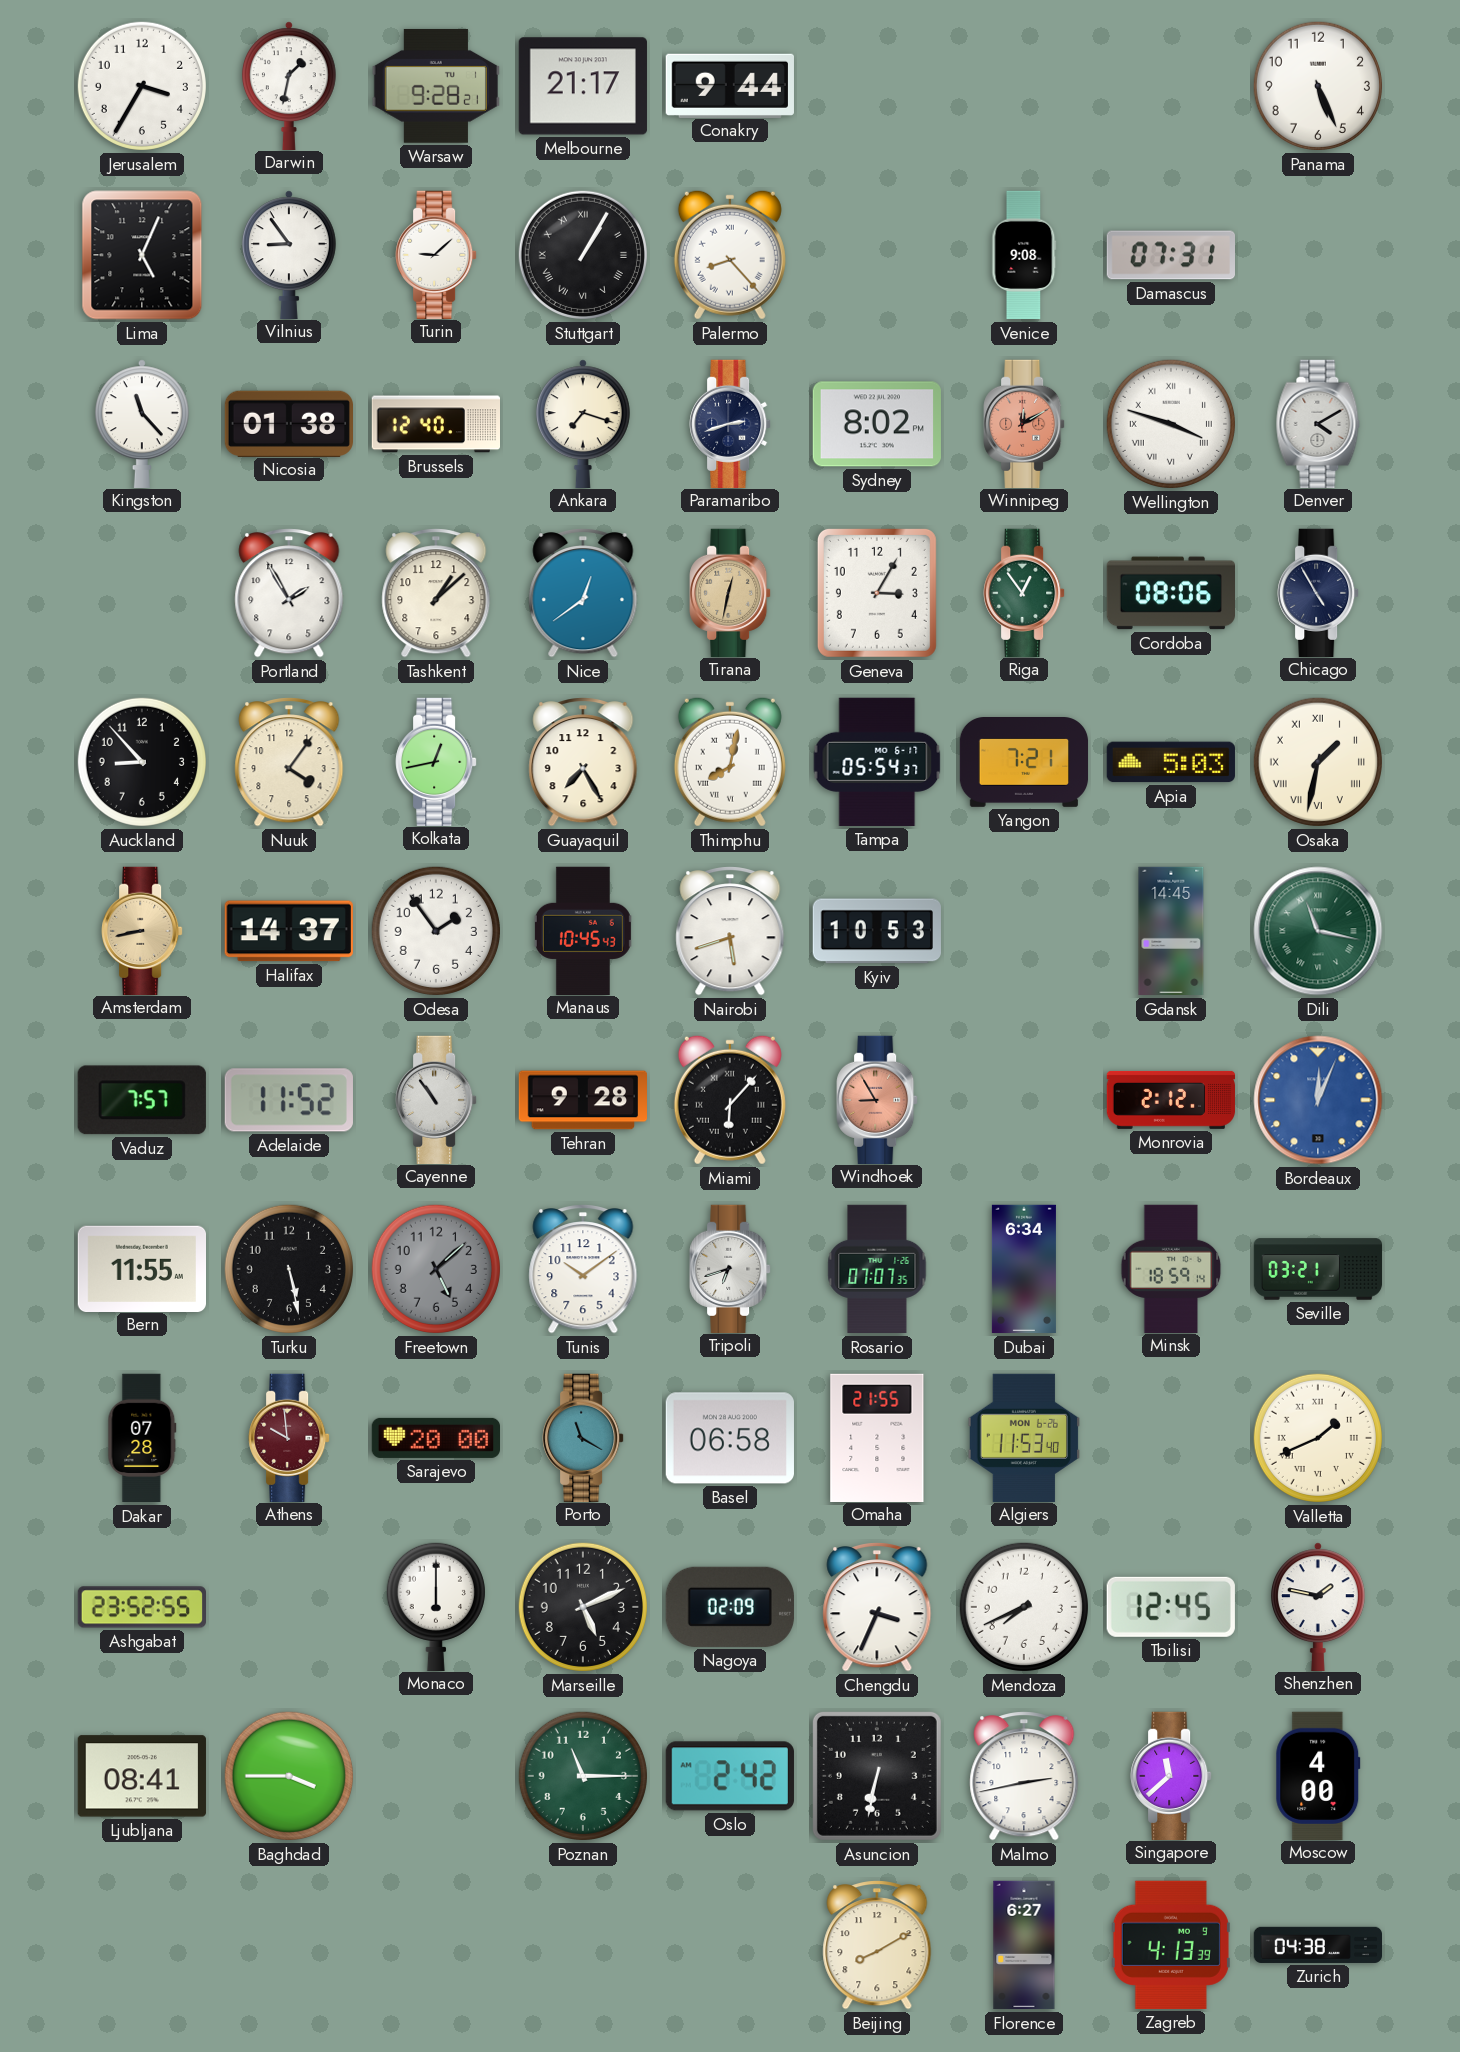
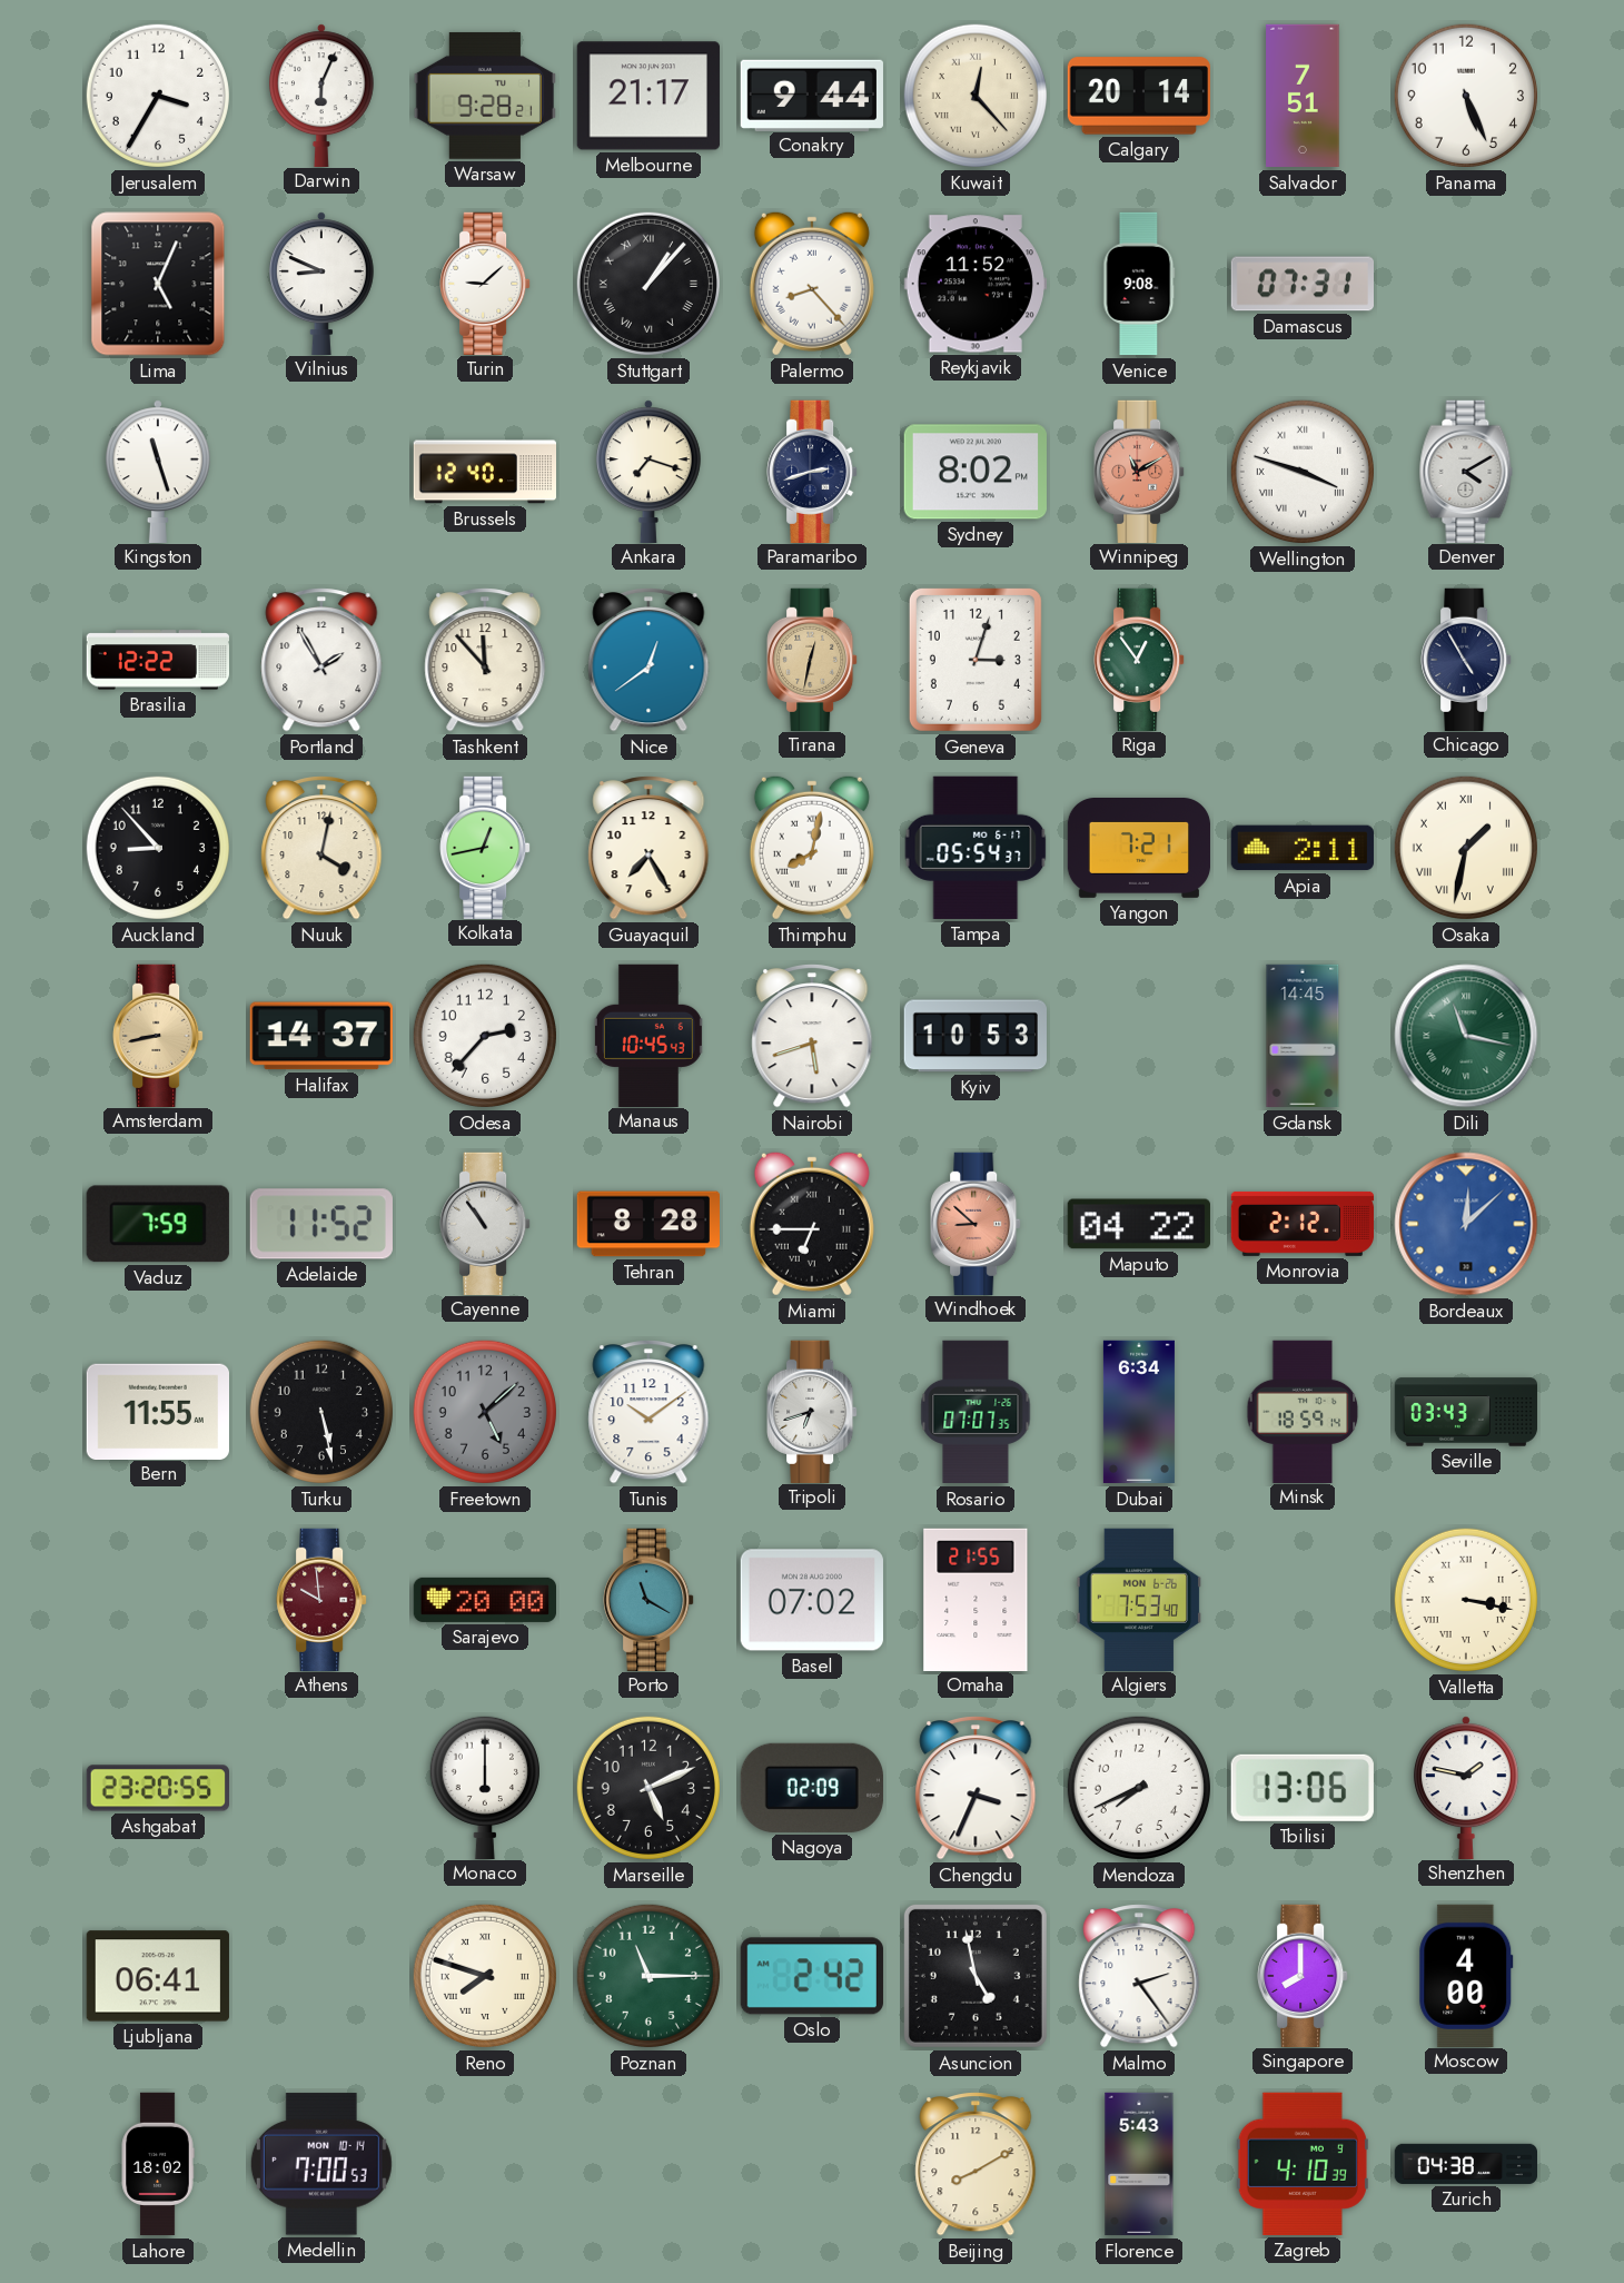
Darwin: 1:32 -> 6:04
Kuwait: none -> 12:23
Calgary: none -> 20:14
Salvador: none -> 7:51
Vilnius: 8:54 -> 8:49
Stuttgart: 1:05 -> 1:07
Reykjavik: none -> 11:52
Kingston: 11:23 -> 11:27
Nicosia: 01:38 -> none
Winnipeg: 12:10 -> 11:10
Brasilia: none -> 12:22
Tashkent: 1:08 -> 11:53
Geneva: 3:05 -> 3:03
Cordoba: 08:06 -> none
Nuuk: 4:06 -> 4:02
Apia: 5:03 -> 2:11
Odesa: 1:54 -> 2:37
Vaduz: 7:57 -> 7:59
Tehran: 9:28 -> 8:28
Miami: 6:07 -> 6:45
Windhoek: 8:55 -> 8:52
Maputo: none -> 04:22
Bordeaux: 12:04 -> 12:08
Seville: 03:21 -> 03:43
Dakar: 07:28 -> none
Basel: 06:58 -> 07:02
Algiers: 11:53 -> 7:53
Valletta: 1:41 -> 3:17
Ashgabat: 23:52 -> 23:20
Tbilisi: 12:45 -> 13:06
Ljubljana: 08:41 -> 06:41
Baghdad: 3:45 -> none
Reno: none -> 7:48
Asuncion: 6:32 -> 4:58
Malmo: 2:43 -> 2:24
Singapore: 11:38 -> 8:00
Lahore: none -> 18:02
Medellin: none -> 7:00
Florence: 6:27 -> 5:43
Zagreb: 4:13 -> 4:10
